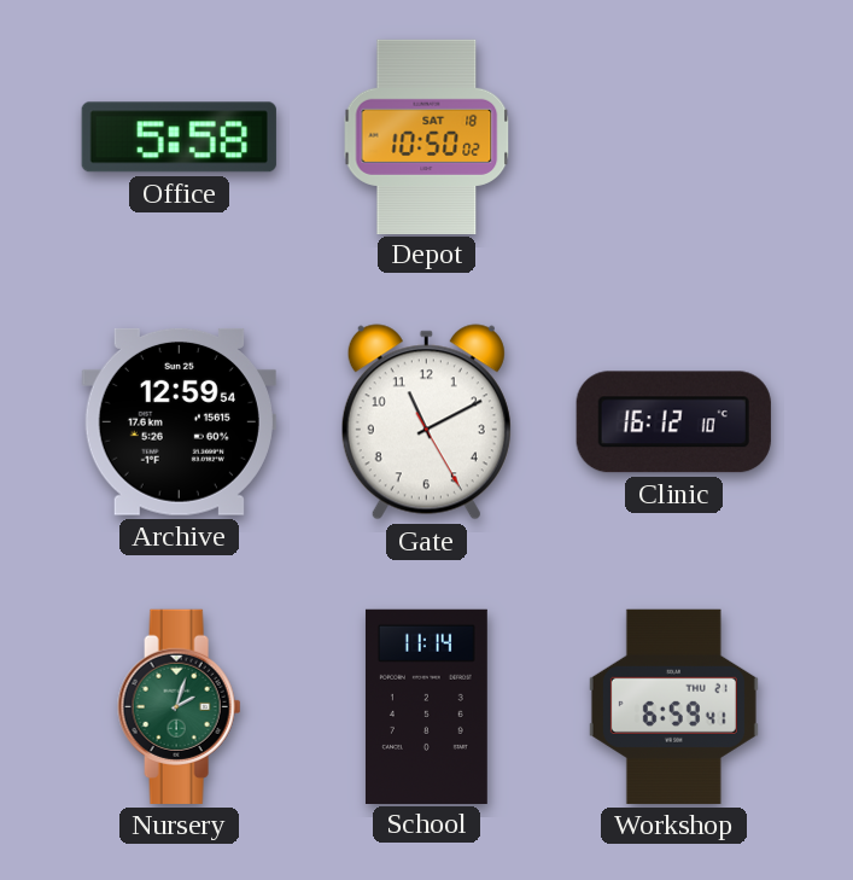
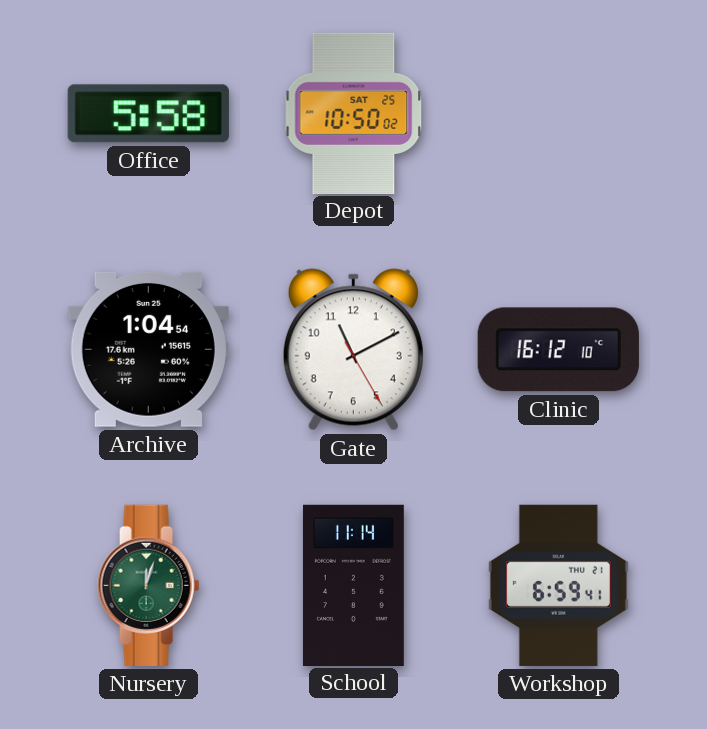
Depot date: SAT 18 -> SAT 25
Archive: 12:59 -> 1:04
Nursery: 2:03 -> 12:03
